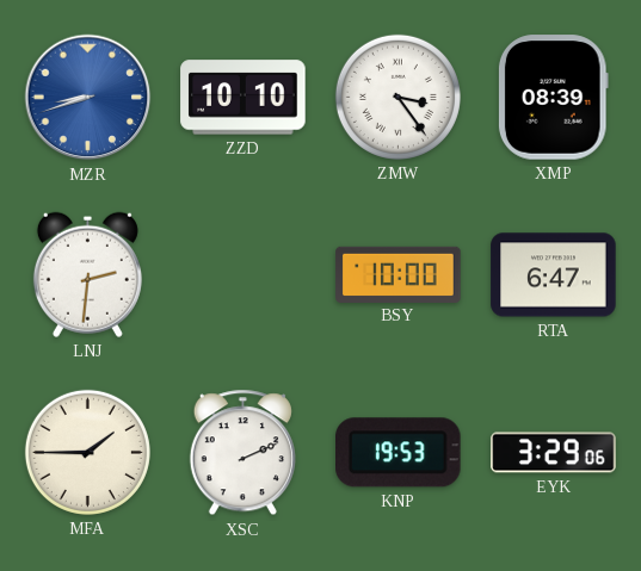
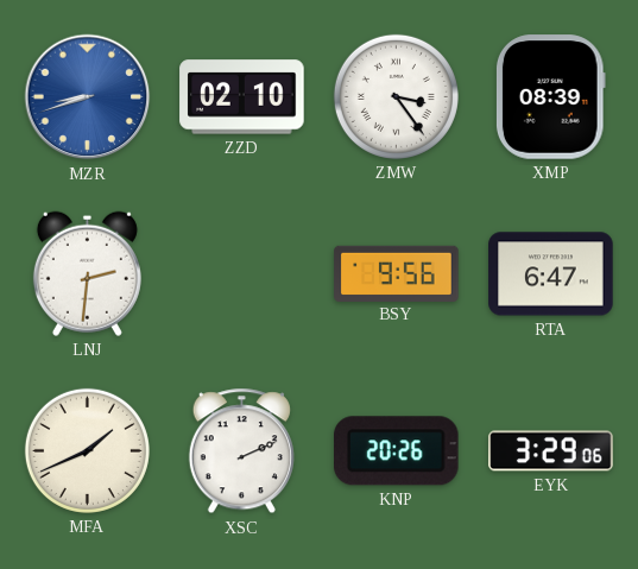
ZZD: 10:10 -> 02:10
BSY: 10:00 -> 9:56
MFA: 1:45 -> 1:41
KNP: 19:53 -> 20:26
